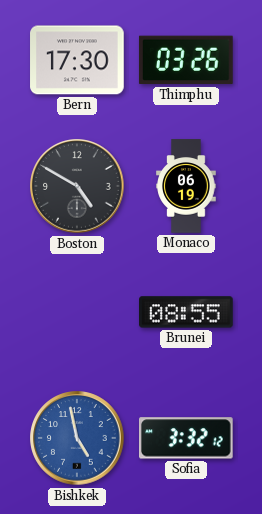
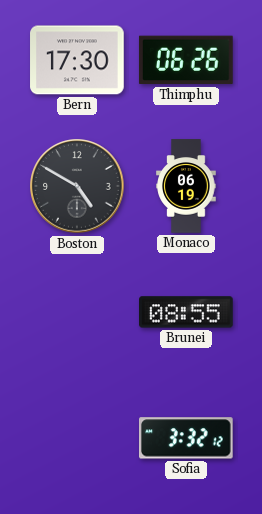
Thimphu: 03:26 -> 06:26
Bishkek: 4:58 -> none
